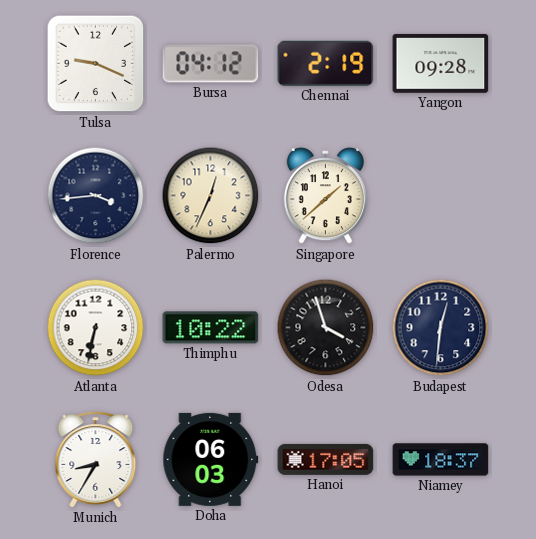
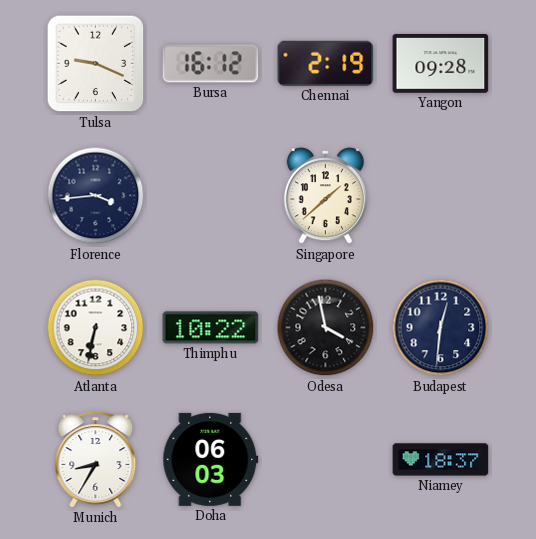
Bursa: 04:12 -> 16:12
Palermo: 12:34 -> none
Odesa: 3:57 -> 3:58
Hanoi: 17:05 -> none
